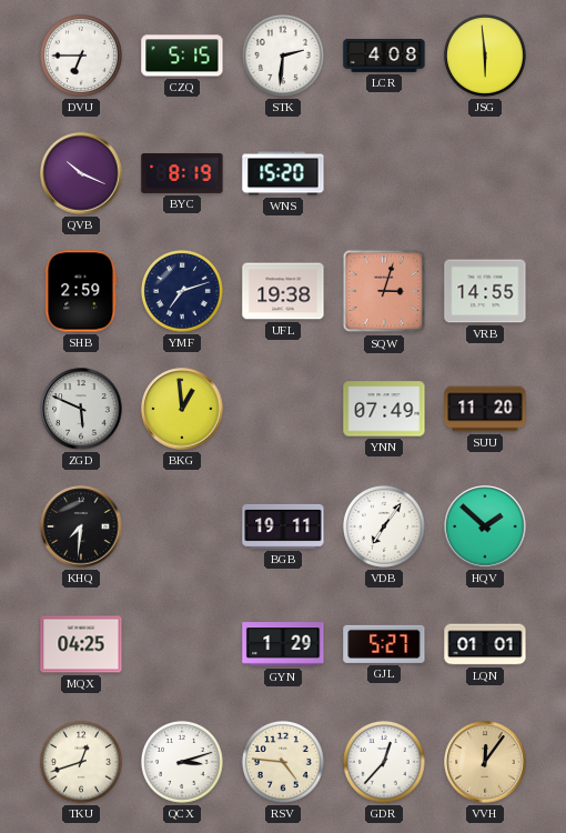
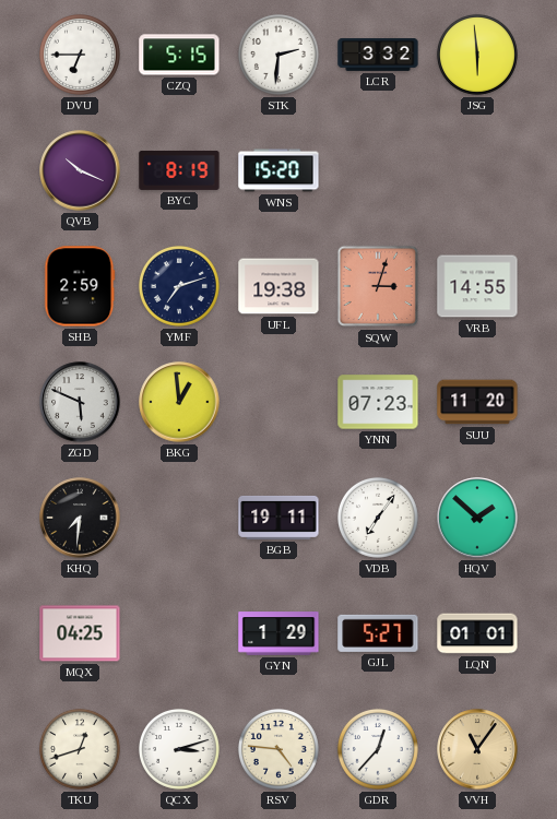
LCR: 4:08 -> 3:32
YNN: 07:49 -> 07:23
VVH: 12:06 -> 11:06
